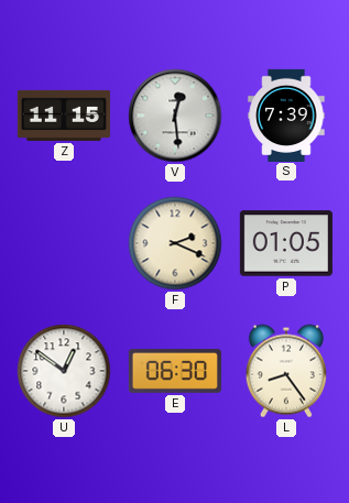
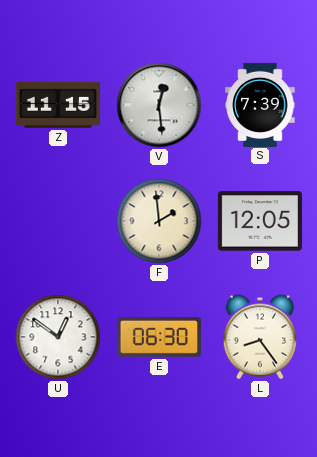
F: 2:19 -> 1:59
P: 01:05 -> 12:05
